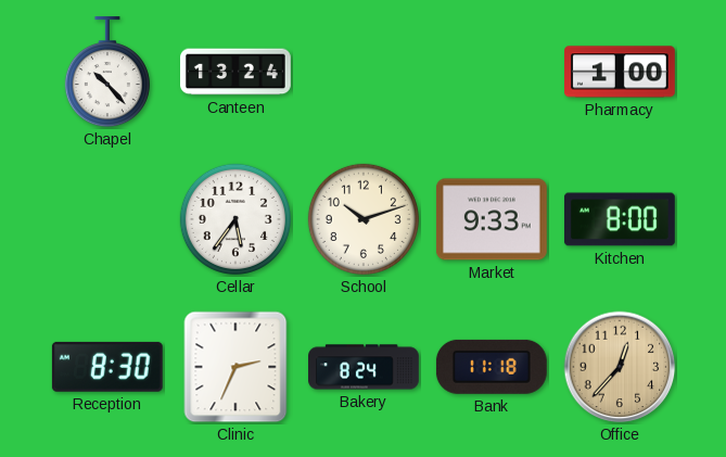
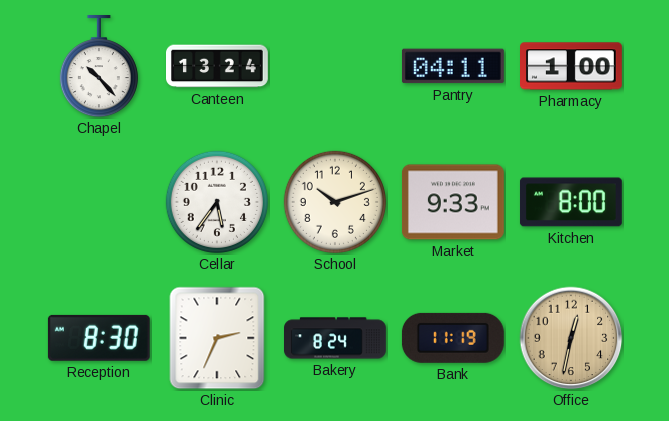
Pantry: none -> 04:11
Bank: 11:18 -> 11:19
Office: 12:37 -> 12:32
